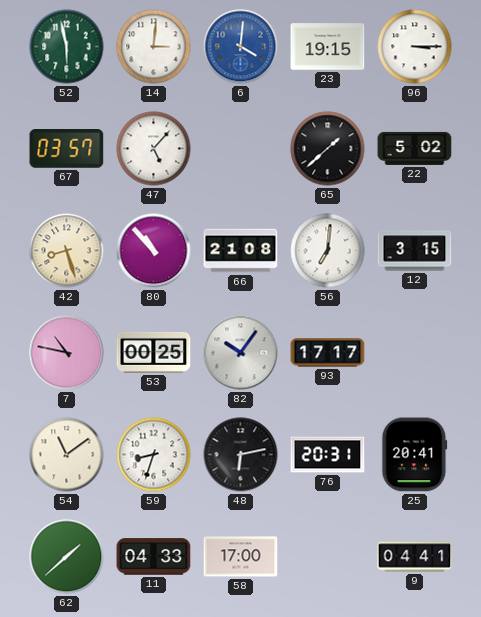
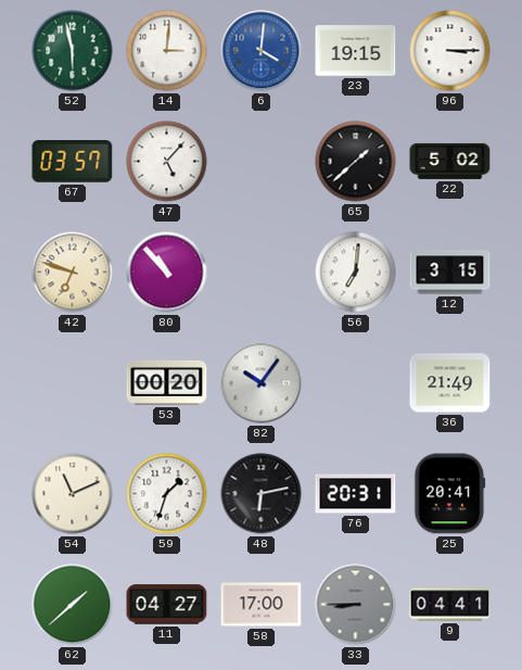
42: 8:27 -> 6:48
66: 21:08 -> none
7: 10:47 -> none
53: 00:25 -> 00:20
93: 17:17 -> none
36: none -> 21:49
54: 11:09 -> 11:11
59: 8:33 -> 1:33
11: 04:33 -> 04:27
33: none -> 8:45
